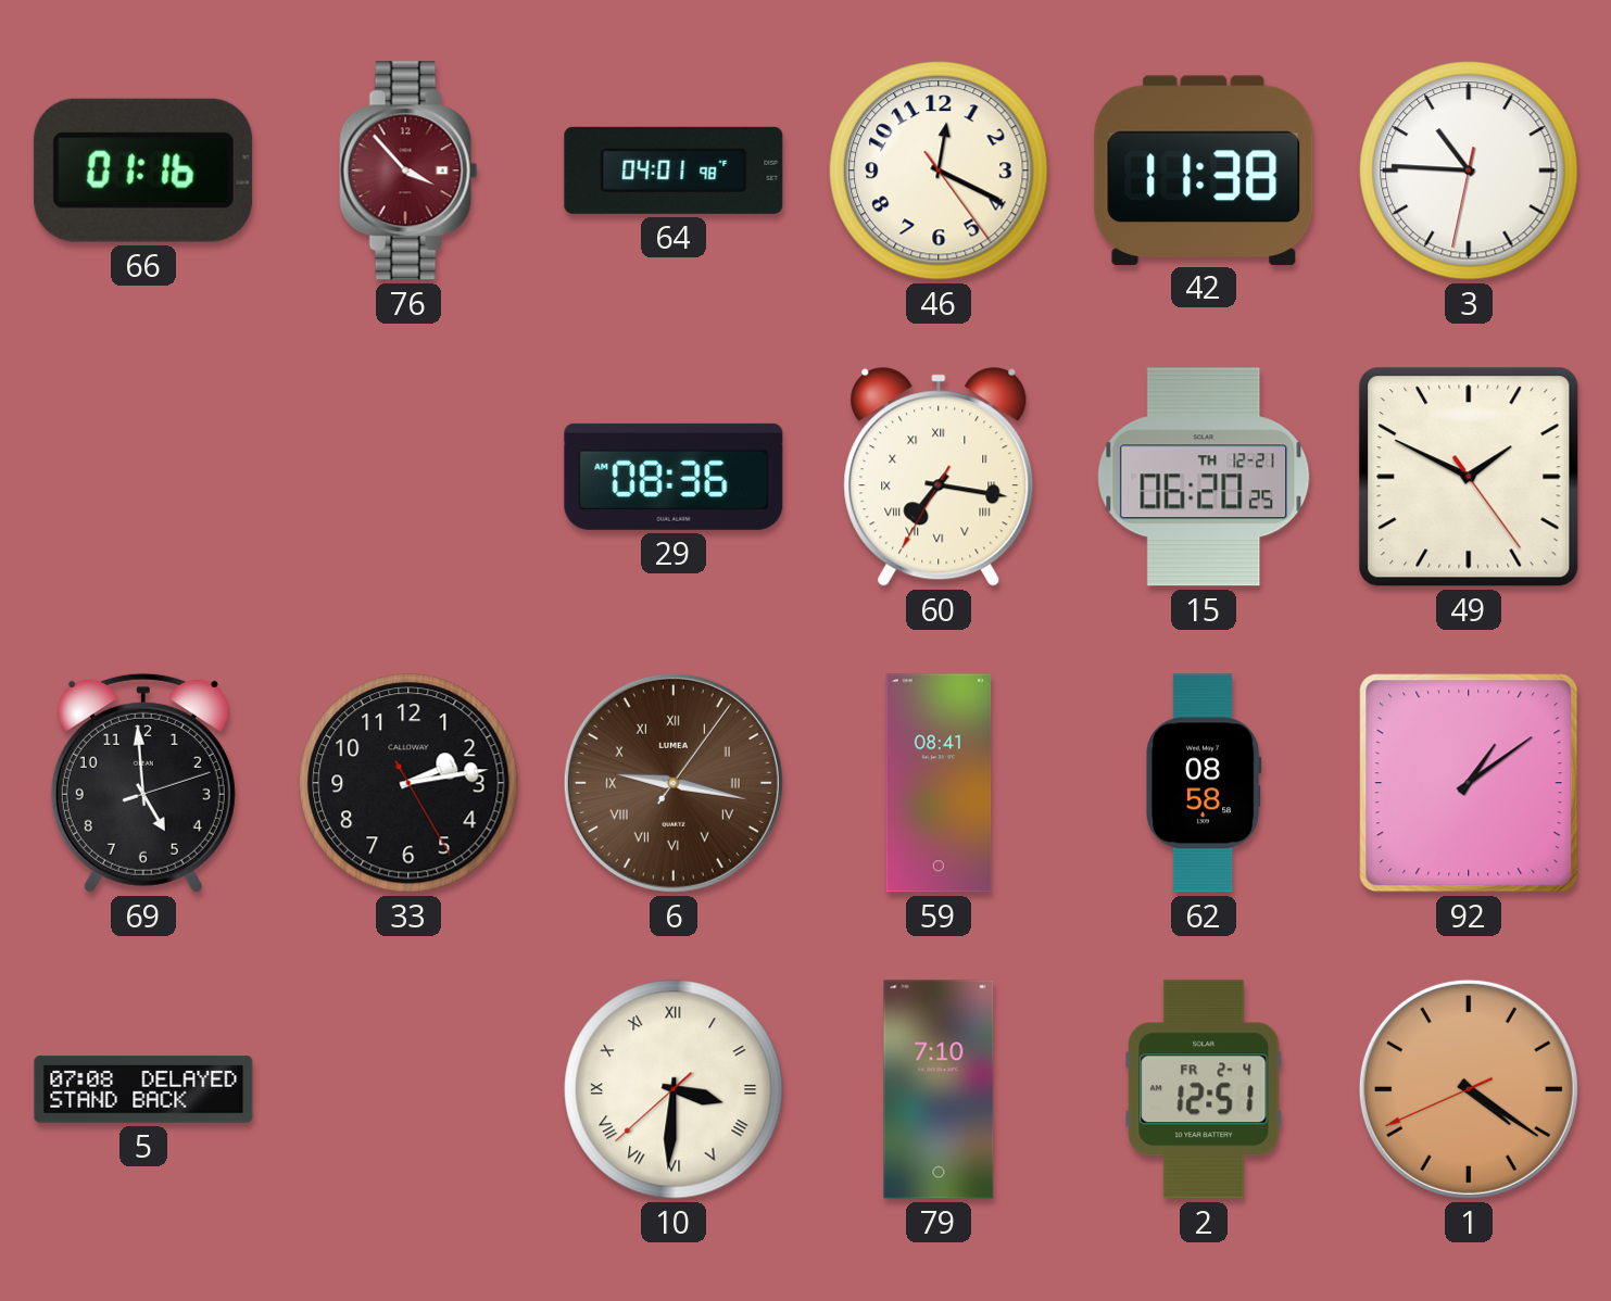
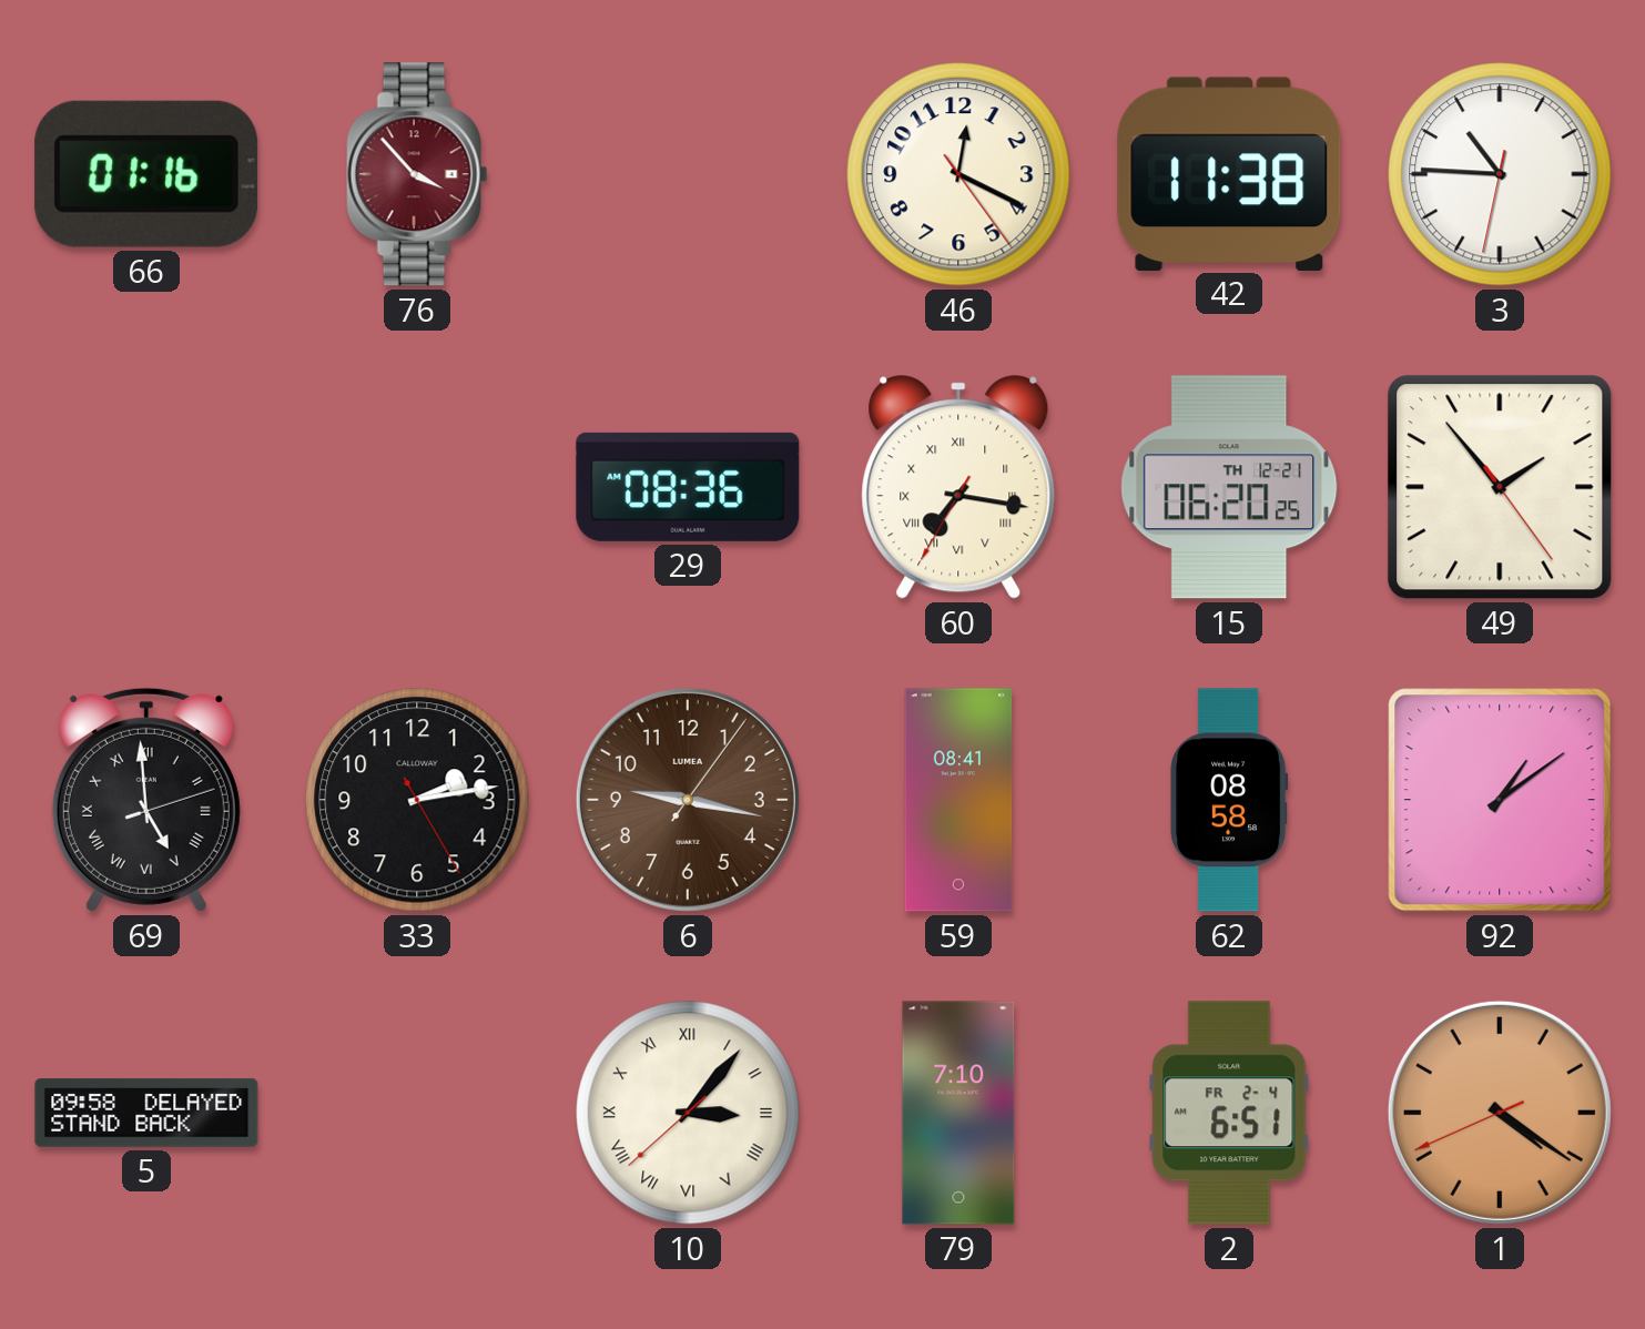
64: 04:01 -> none
49: 1:49 -> 1:53
69 numerals: Arabic -> Roman
6 numerals: Roman -> Arabic
5: 07:08 -> 09:58
10: 3:30 -> 3:06
2: 12:51 -> 6:51
